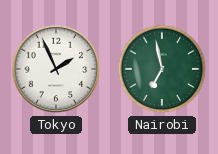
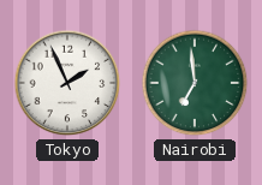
Nairobi: 6:58 -> 6:59
